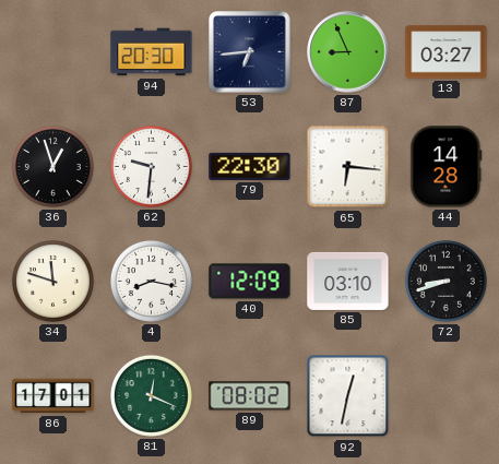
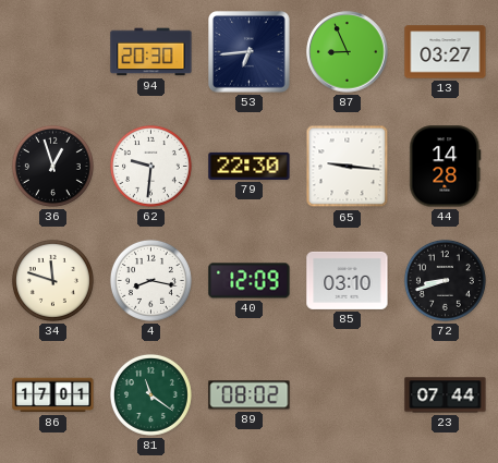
65: 6:16 -> 9:16
81: 12:19 -> 11:21
92: 12:32 -> none
23: none -> 07:44
